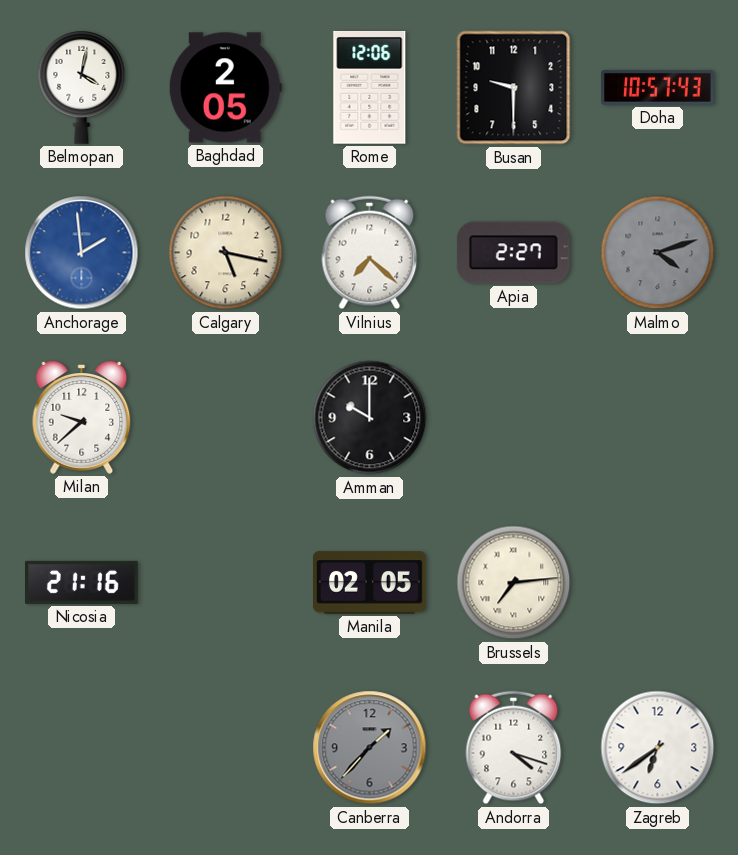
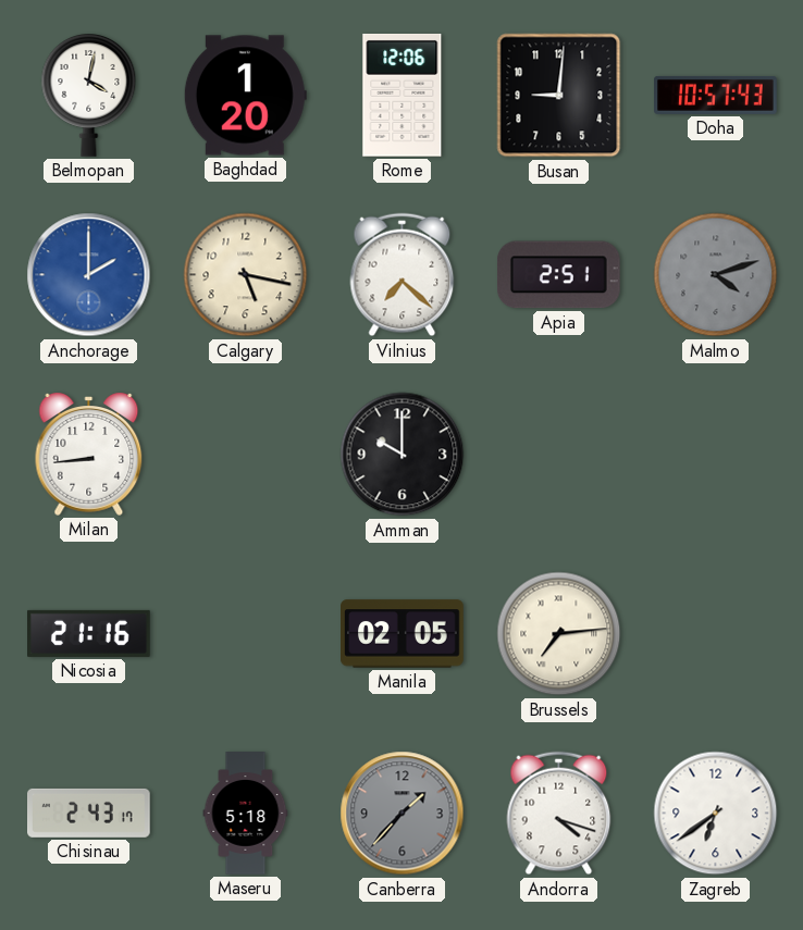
Baghdad: 2:05 -> 1:20
Busan: 9:30 -> 9:01
Anchorage: 1:59 -> 2:00
Apia: 2:27 -> 2:51
Milan: 9:38 -> 8:44
Chisinau: none -> 2:43
Maseru: none -> 5:18
